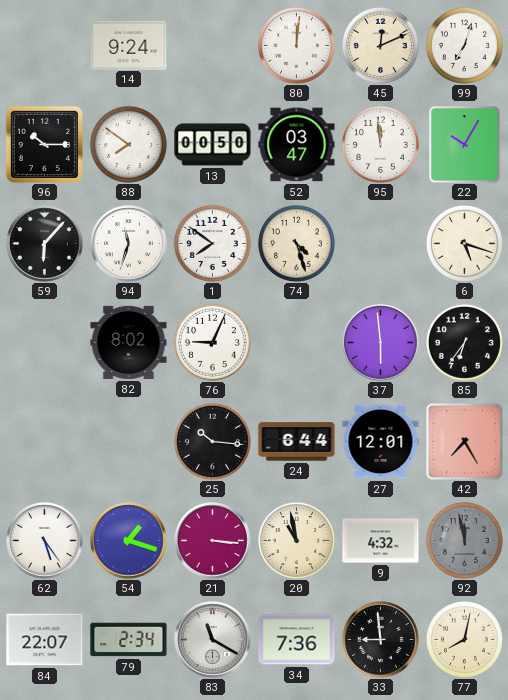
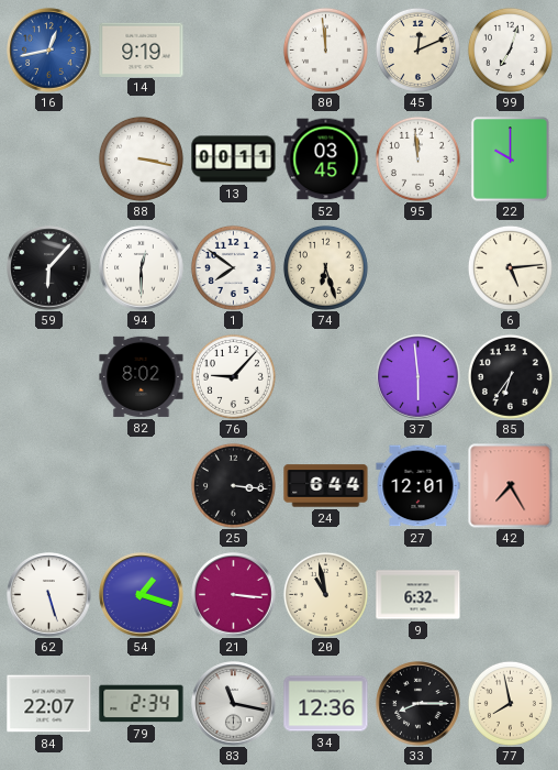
16: none -> 12:43
14: 9:24 -> 9:19
80: 12:01 -> 11:59
96: 10:15 -> none
88: 7:51 -> 3:17
13: 00:50 -> 00:11
52: 03:47 -> 03:45
22: 10:05 -> 10:00
94: 11:33 -> 12:30
74: 4:27 -> 6:27
6: 5:18 -> 5:14
76: 9:04 -> 9:07
25: 10:16 -> 3:16
62: 5:24 -> 5:27
9: 4:32 -> 6:32
92: 11:58 -> none
83: 11:20 -> 11:17
34: 7:36 -> 12:36
33: 8:59 -> 8:15
77: 8:02 -> 7:58
